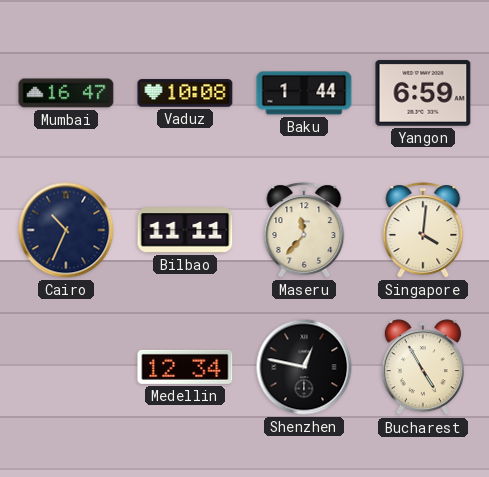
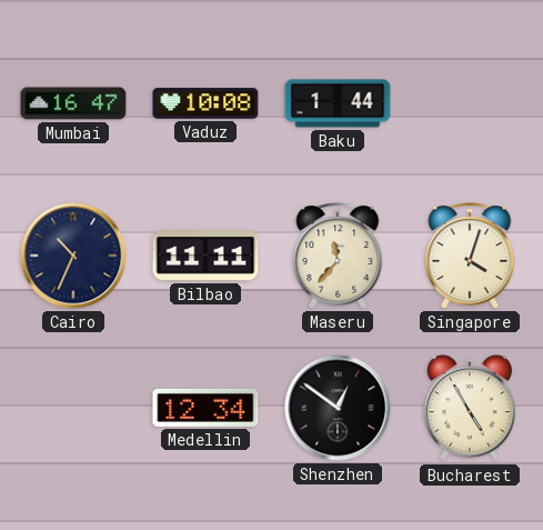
Yangon: 6:59 -> none
Singapore: 4:01 -> 4:03
Shenzhen: 12:47 -> 12:51
